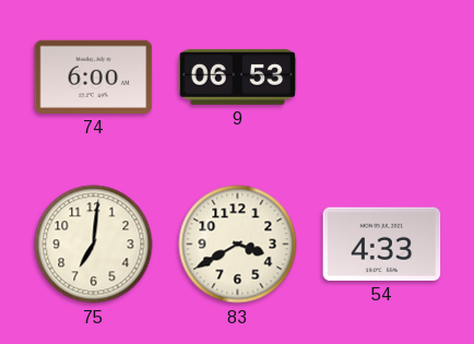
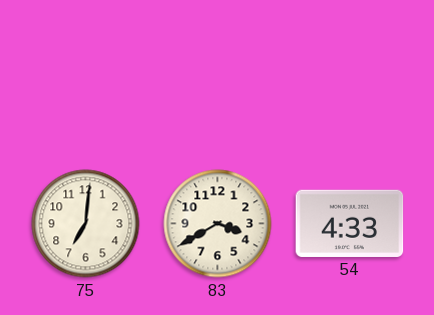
74: 6:00 -> none
9: 06:53 -> none
